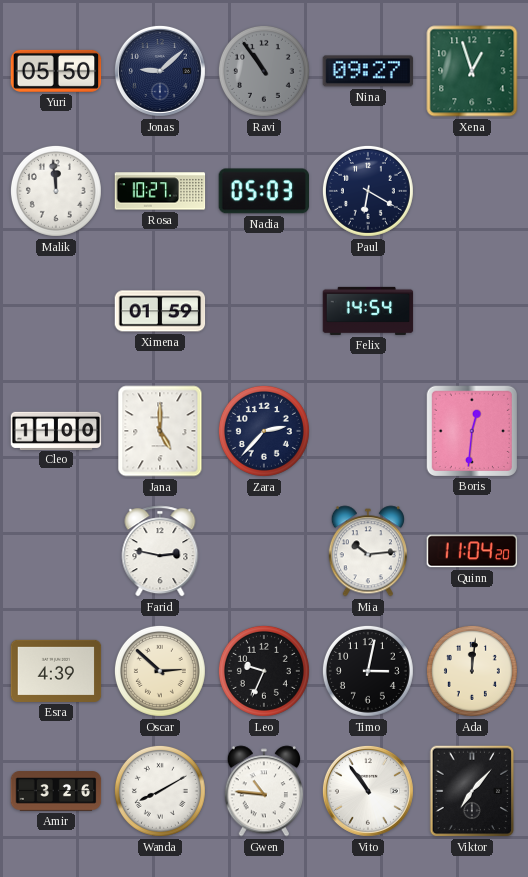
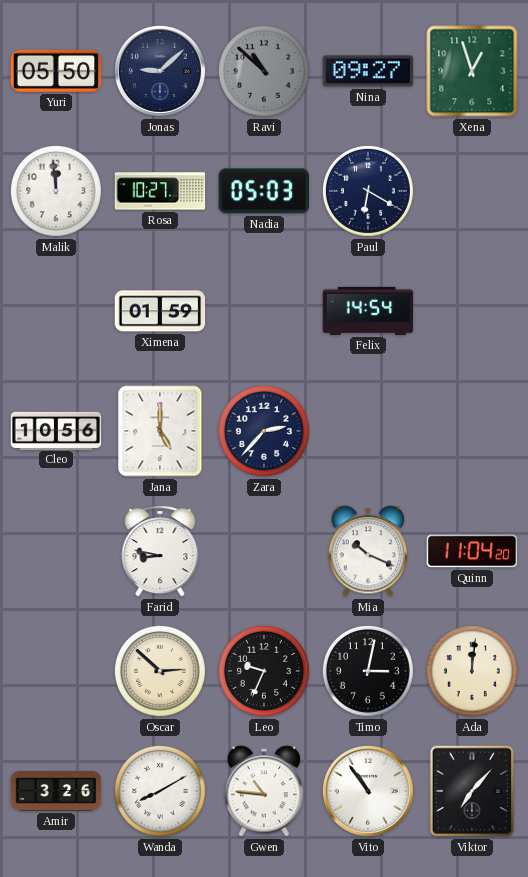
Ravi: 10:54 -> 10:52
Cleo: 11:00 -> 10:56
Boris: 12:31 -> none
Farid: 2:47 -> 8:47
Mia: 10:14 -> 10:19
Esra: 4:39 -> none
